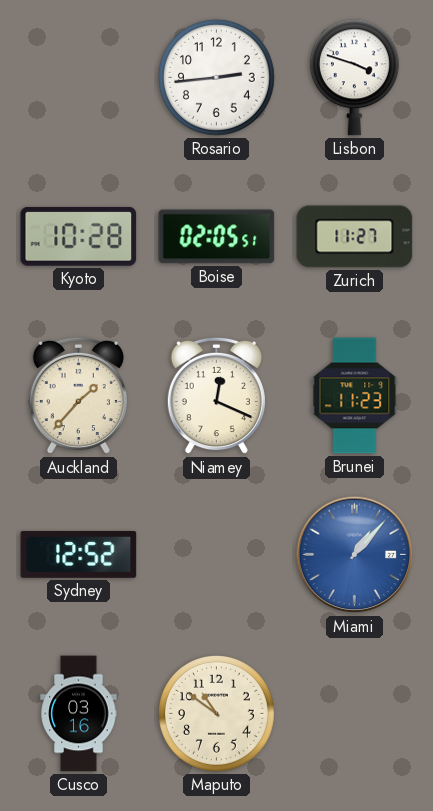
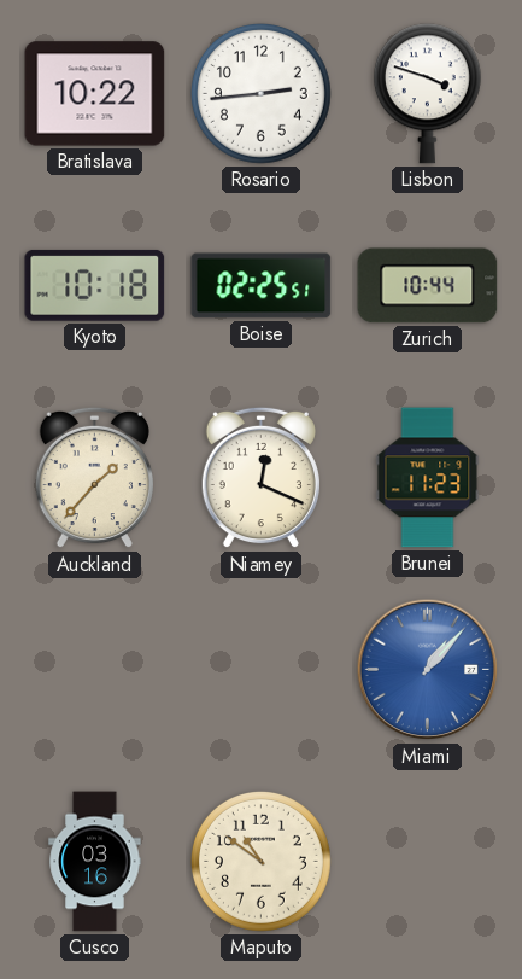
Bratislava: none -> 10:22
Kyoto: 10:28 -> 10:18
Boise: 02:05 -> 02:25
Zurich: 11:27 -> 10:44
Sydney: 12:52 -> none
